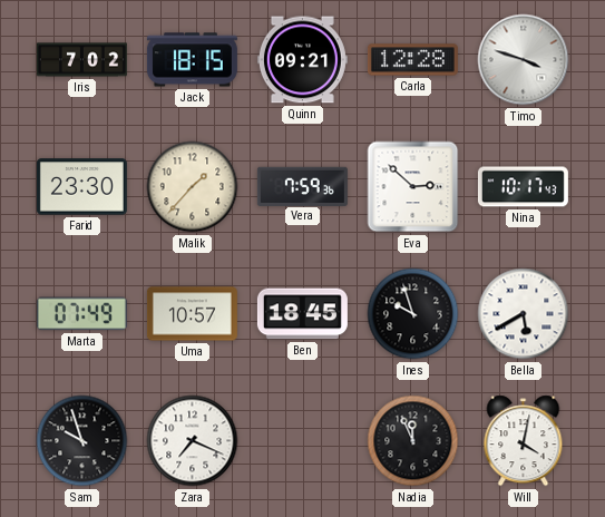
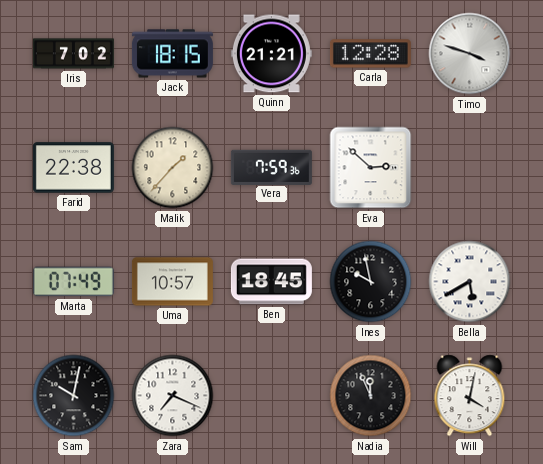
Quinn: 09:21 -> 21:21
Farid: 23:30 -> 22:38
Nina: 10:17 -> none
Ines: 9:57 -> 9:58
Sam: 9:57 -> 10:02
